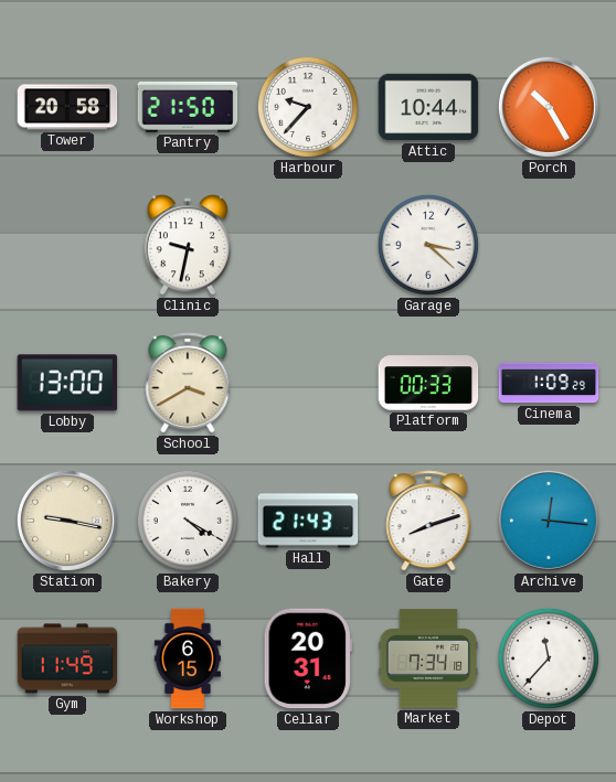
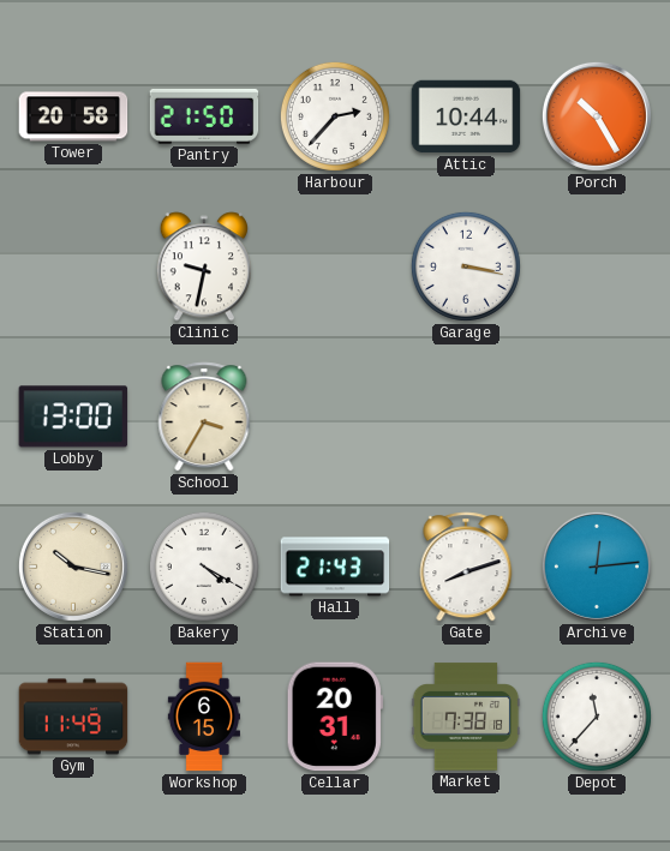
Harbour: 9:37 -> 2:37
Garage: 3:22 -> 3:17
School: 3:40 -> 3:35
Platform: 00:33 -> none
Cinema: 1:09 -> none
Station: 9:17 -> 10:17
Archive: 12:16 -> 12:14
Market: 7:34 -> 7:38
